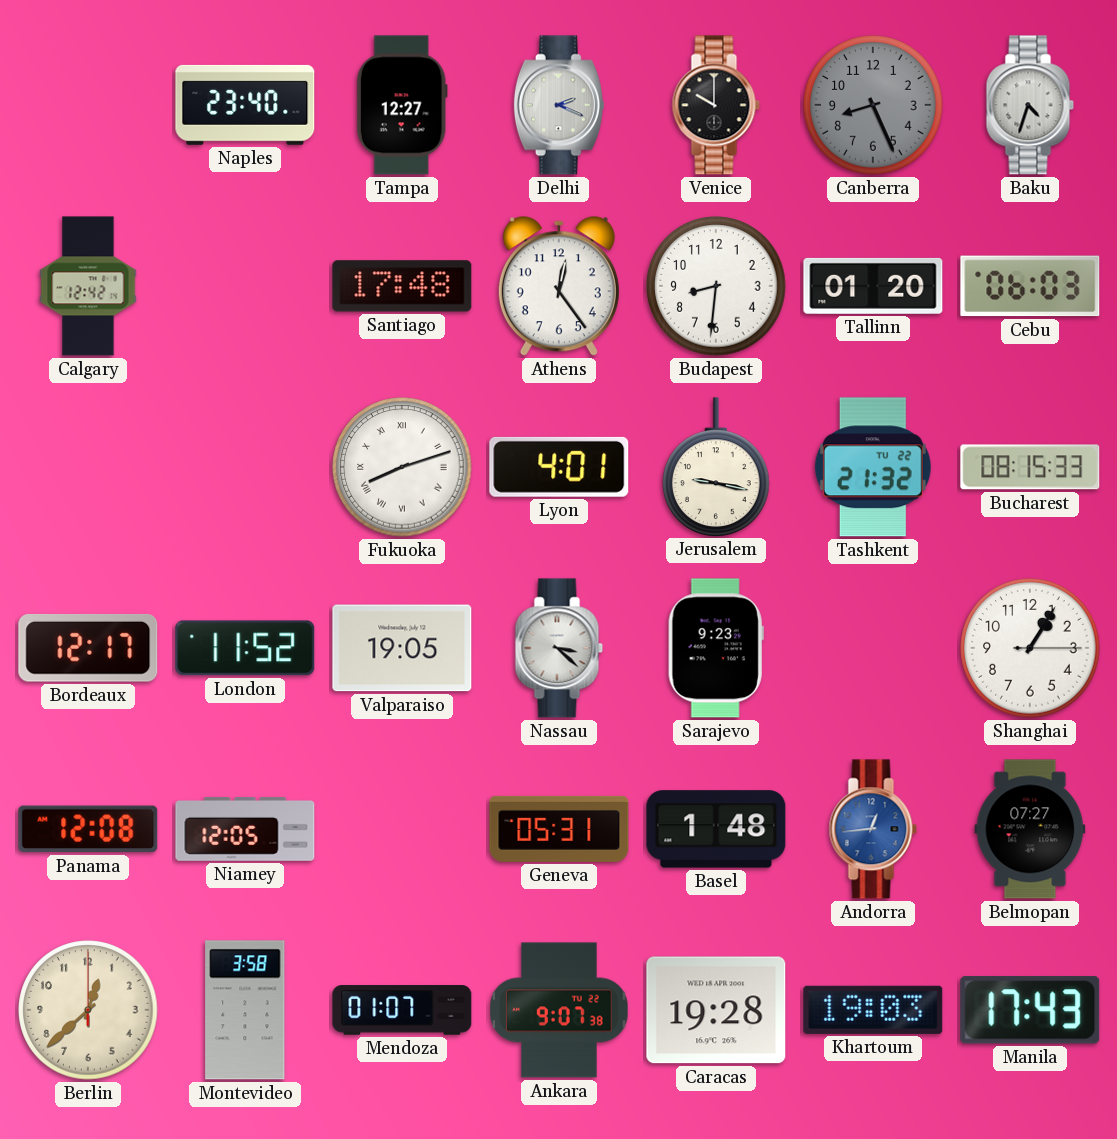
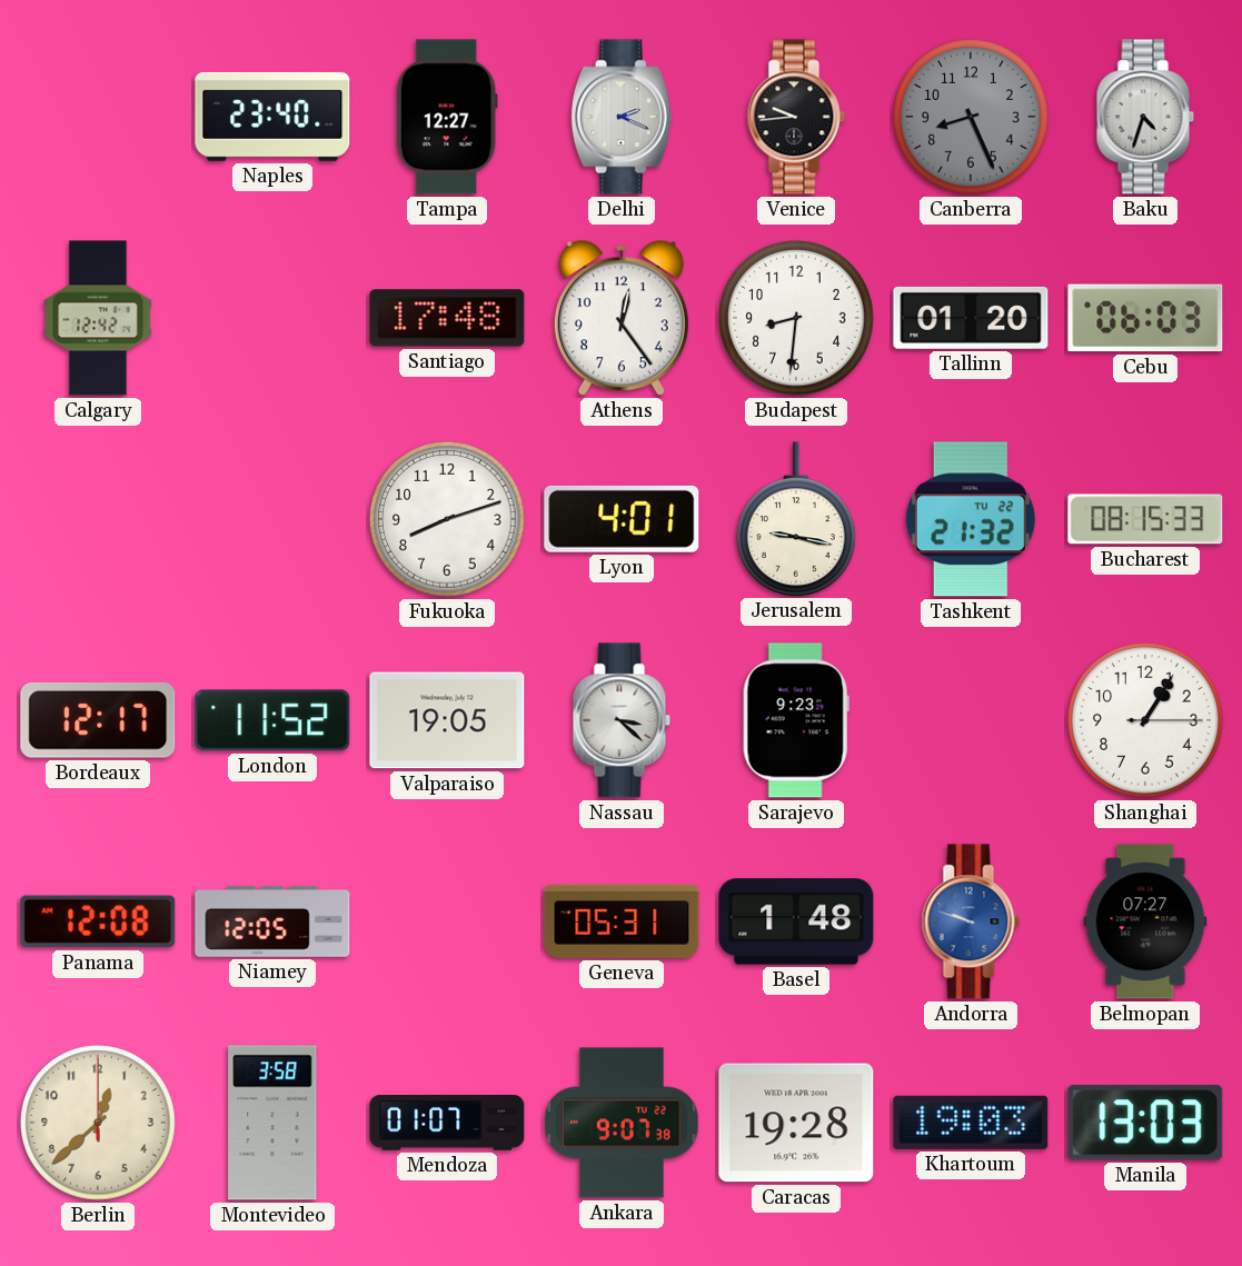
Venice: 10:00 -> 9:44
Fukuoka numerals: Roman -> Arabic
Andorra: 12:44 -> 9:48
Manila: 17:43 -> 13:03
